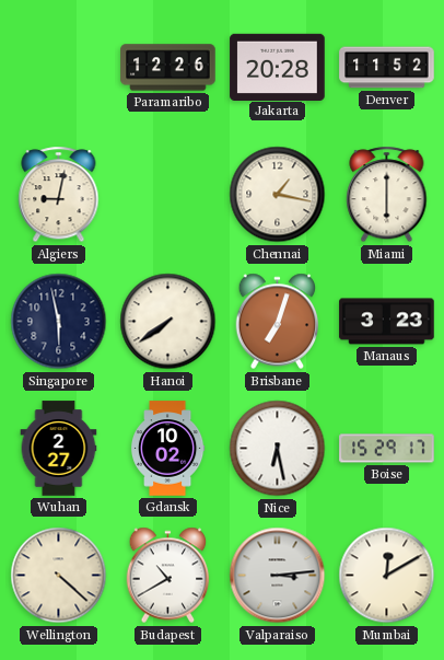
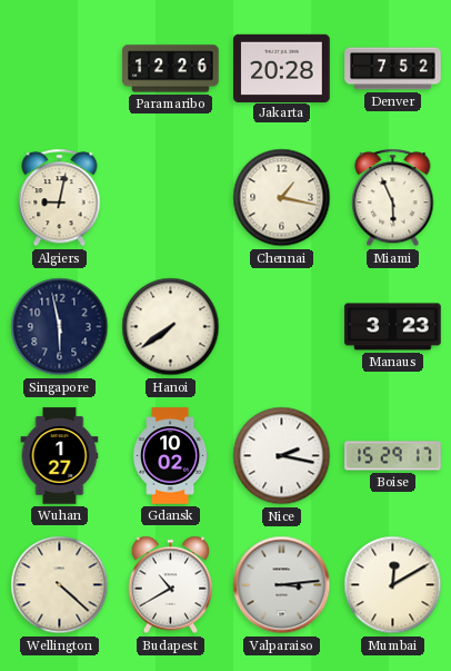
Denver: 11:52 -> 7:52
Miami: 6:00 -> 5:56
Brisbane: 7:03 -> none
Wuhan: 2:27 -> 1:27
Nice: 6:28 -> 2:17
